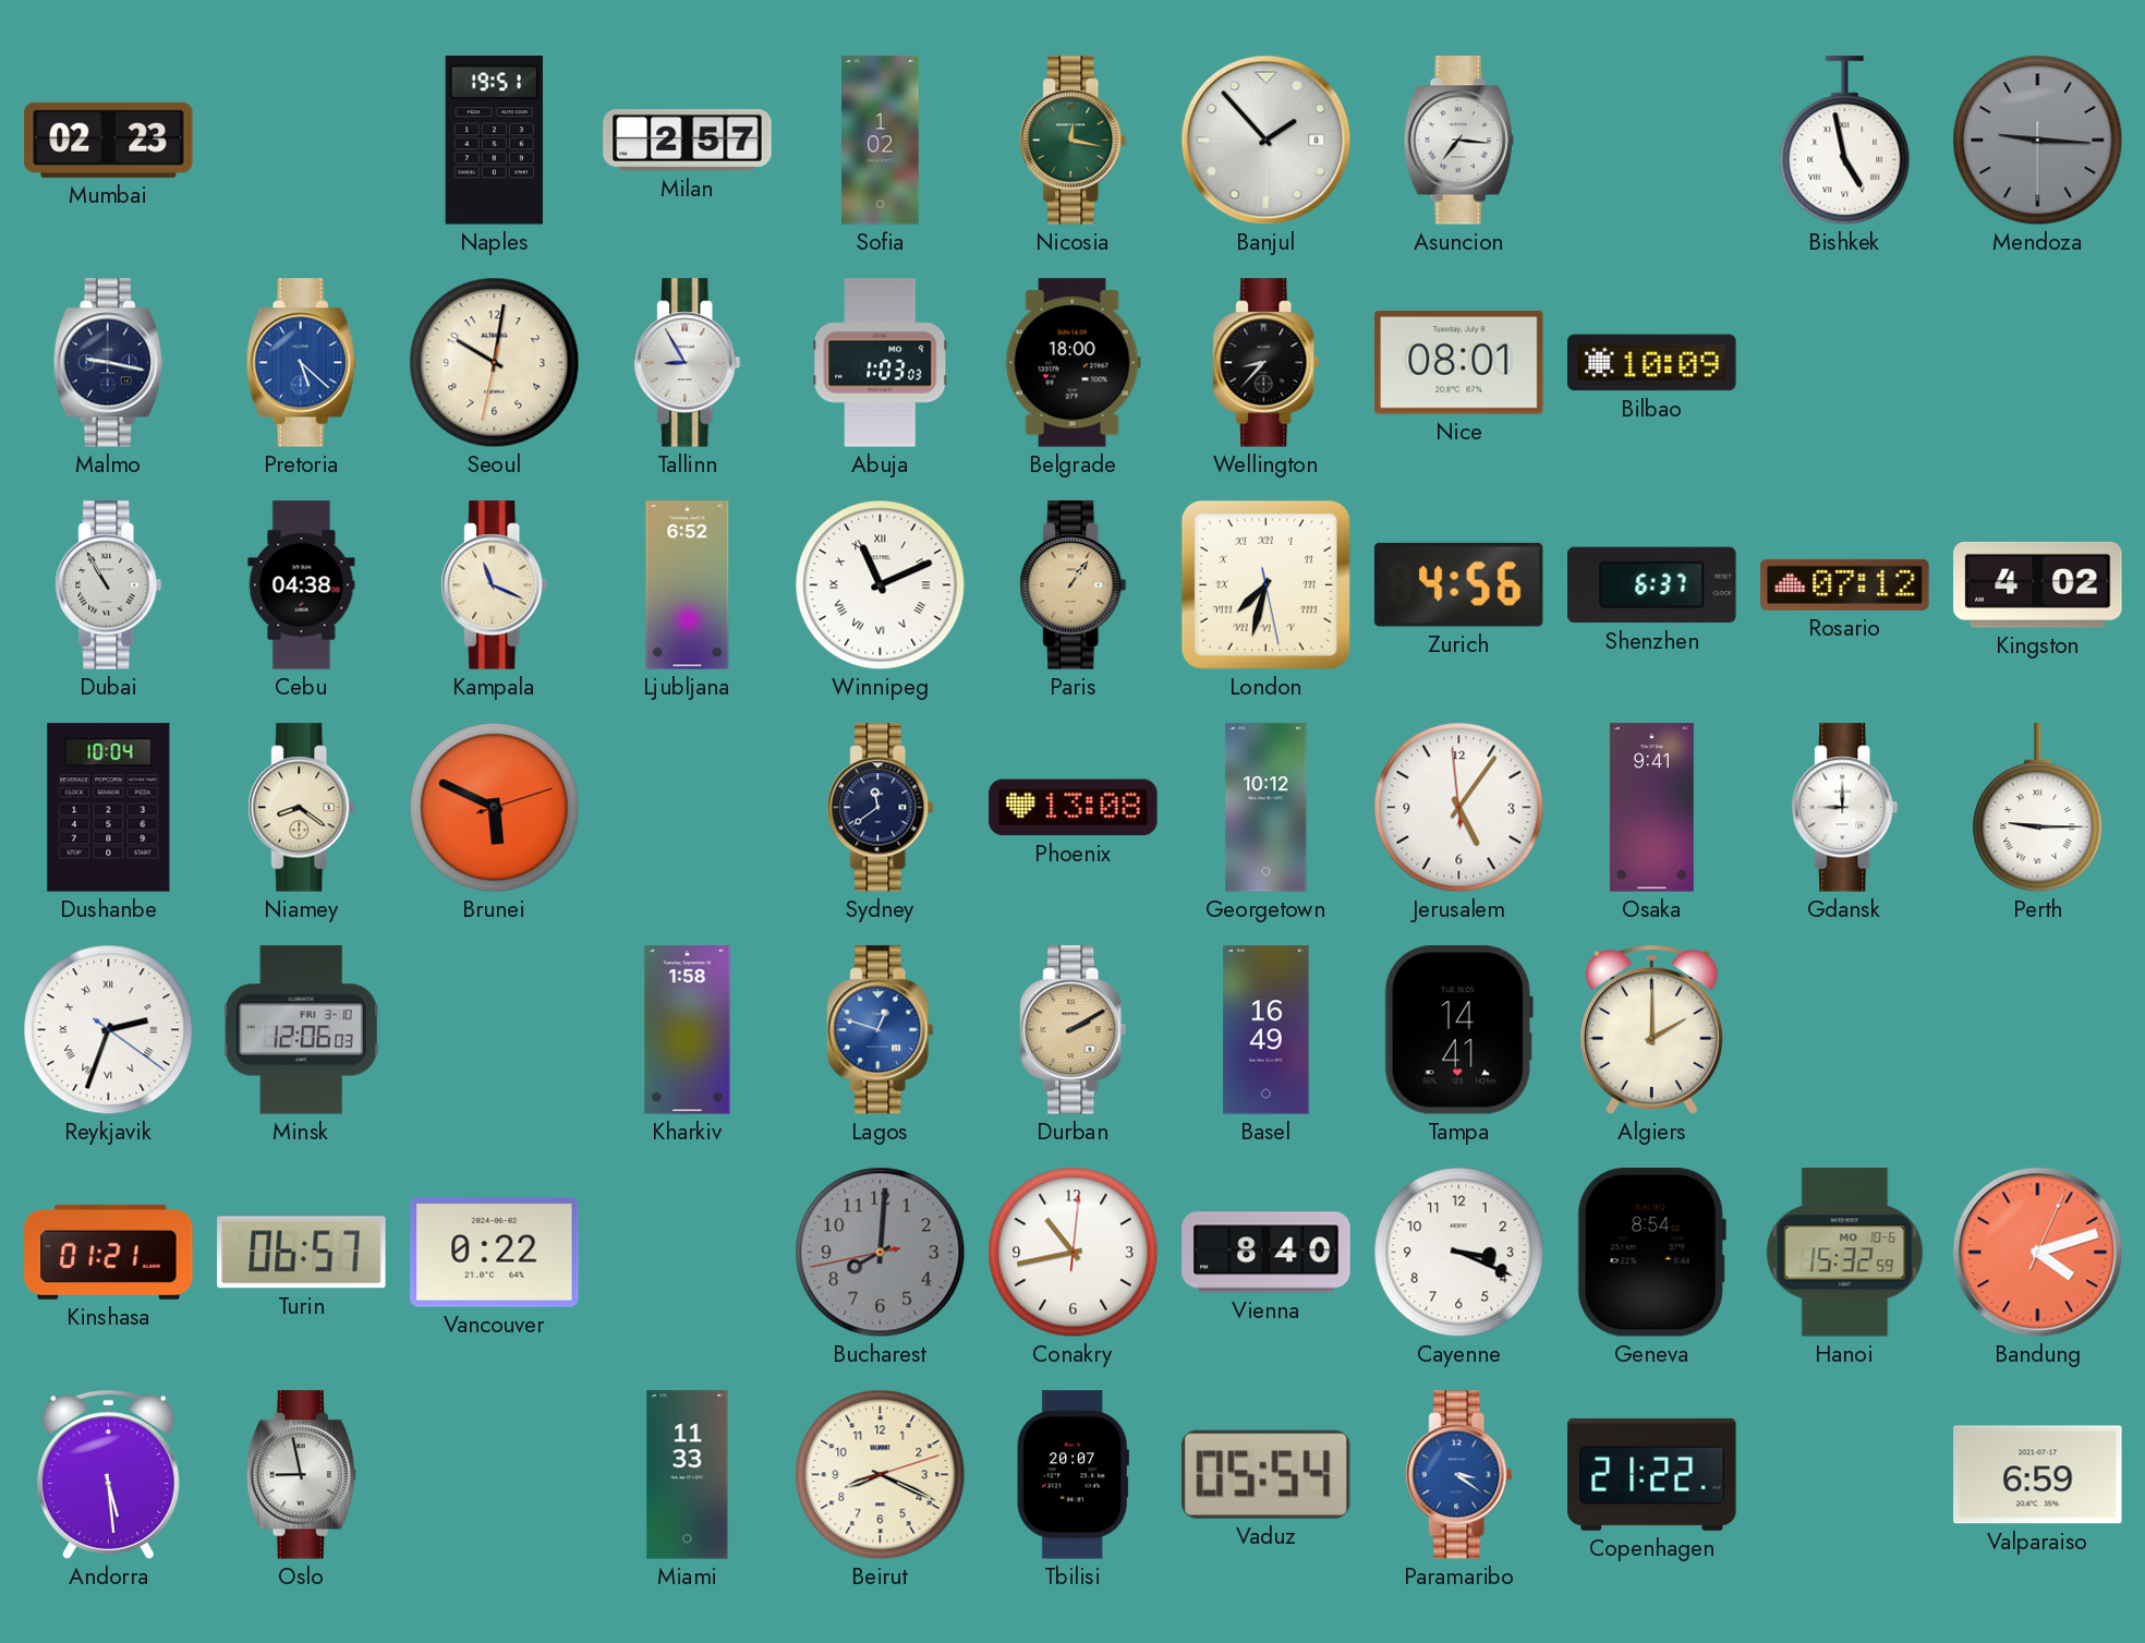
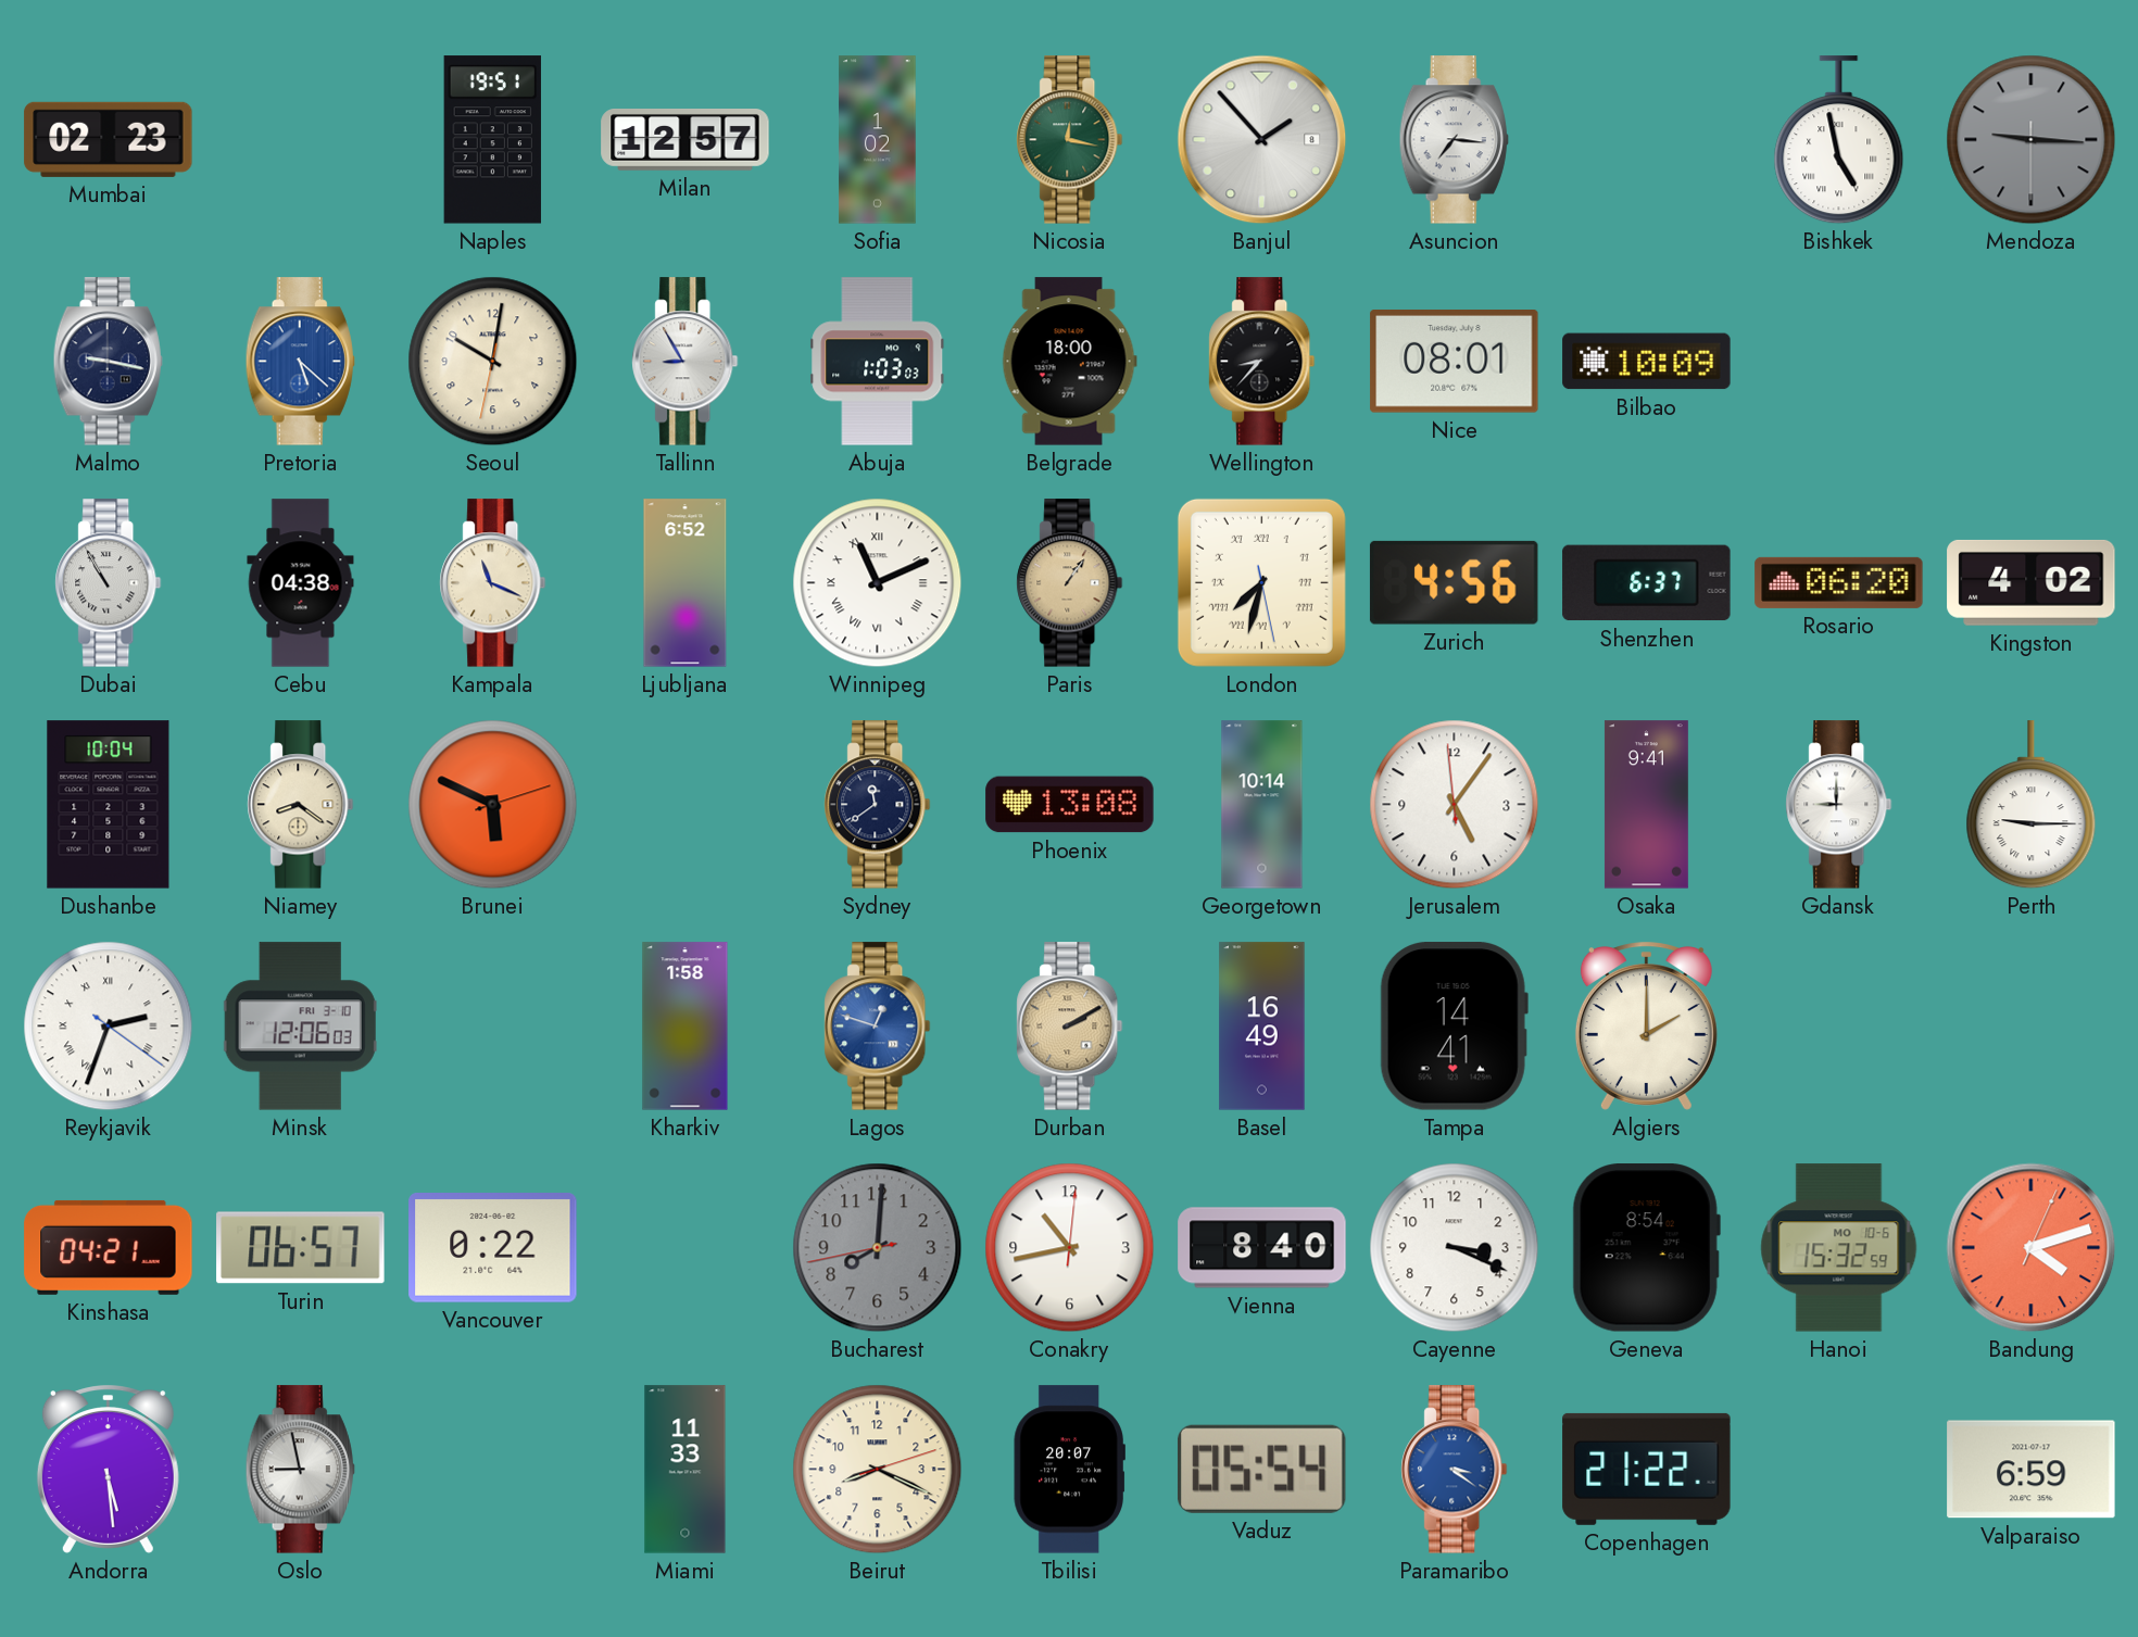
Milan: 2:57 -> 12:57
Rosario: 07:12 -> 06:20
Georgetown: 10:12 -> 10:14
Kinshasa: 01:21 -> 04:21
